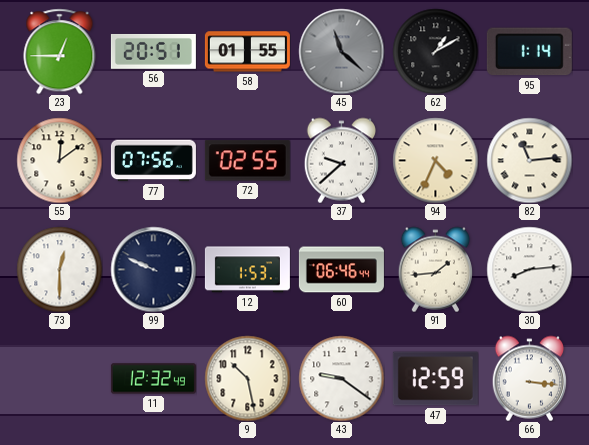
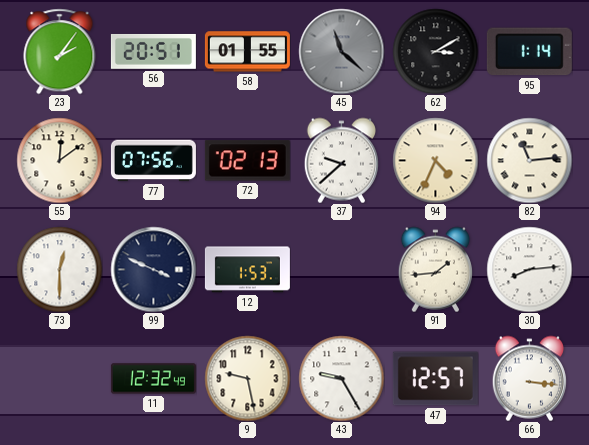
23: 12:45 -> 2:06
62: 1:10 -> 3:10
72: 02:55 -> 02:13
99: 9:49 -> 3:49
60: 06:46 -> none
9: 10:28 -> 9:28
43: 9:21 -> 9:25
47: 12:59 -> 12:57
